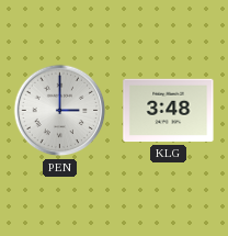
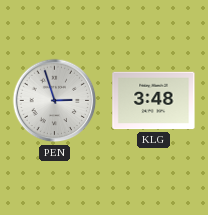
PEN: 3:00 -> 2:57
